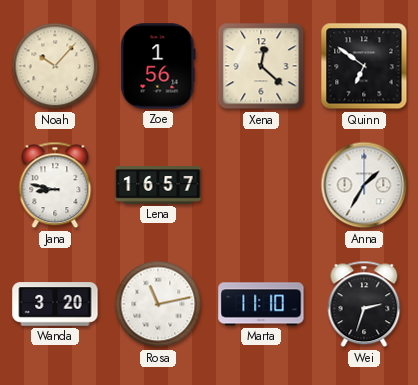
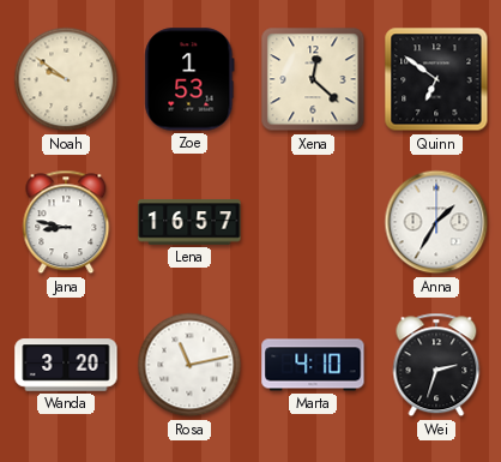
Noah: 10:07 -> 9:51
Zoe: 1:56 -> 1:53
Marta: 11:10 -> 4:10
